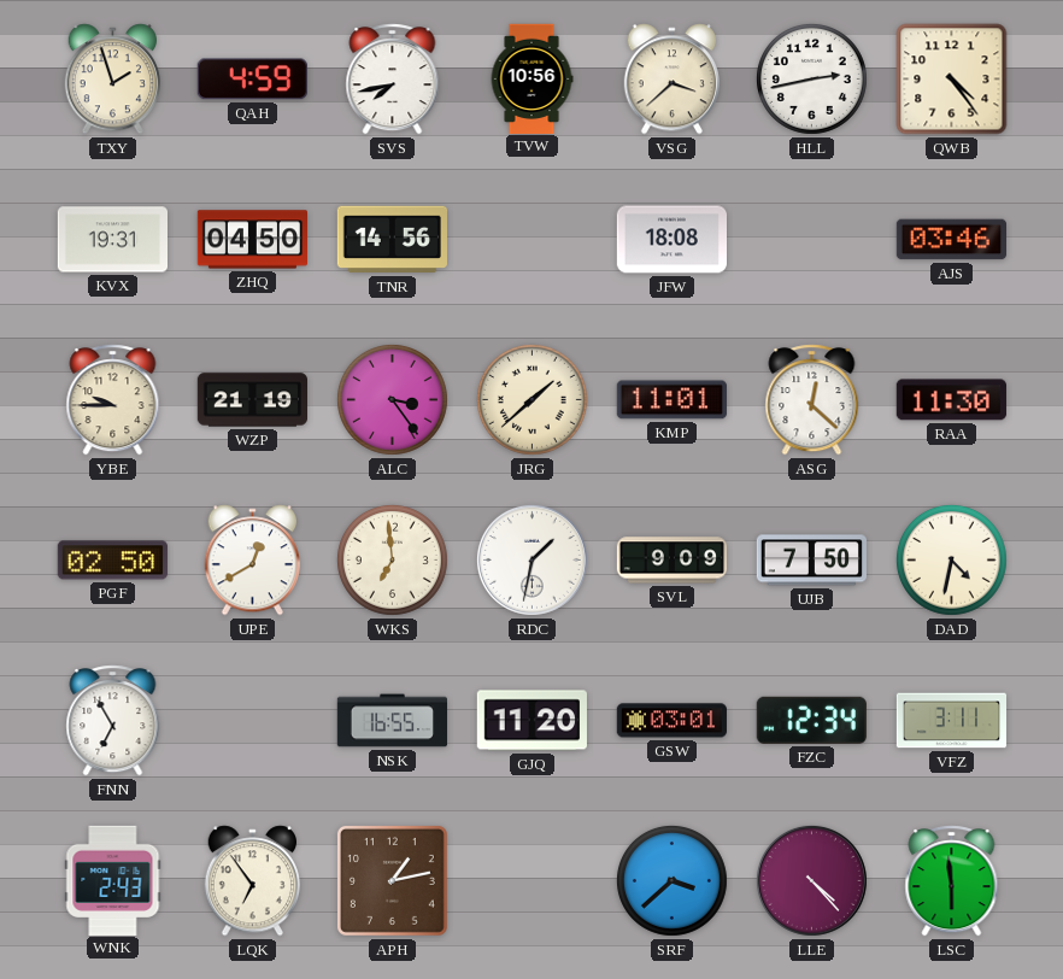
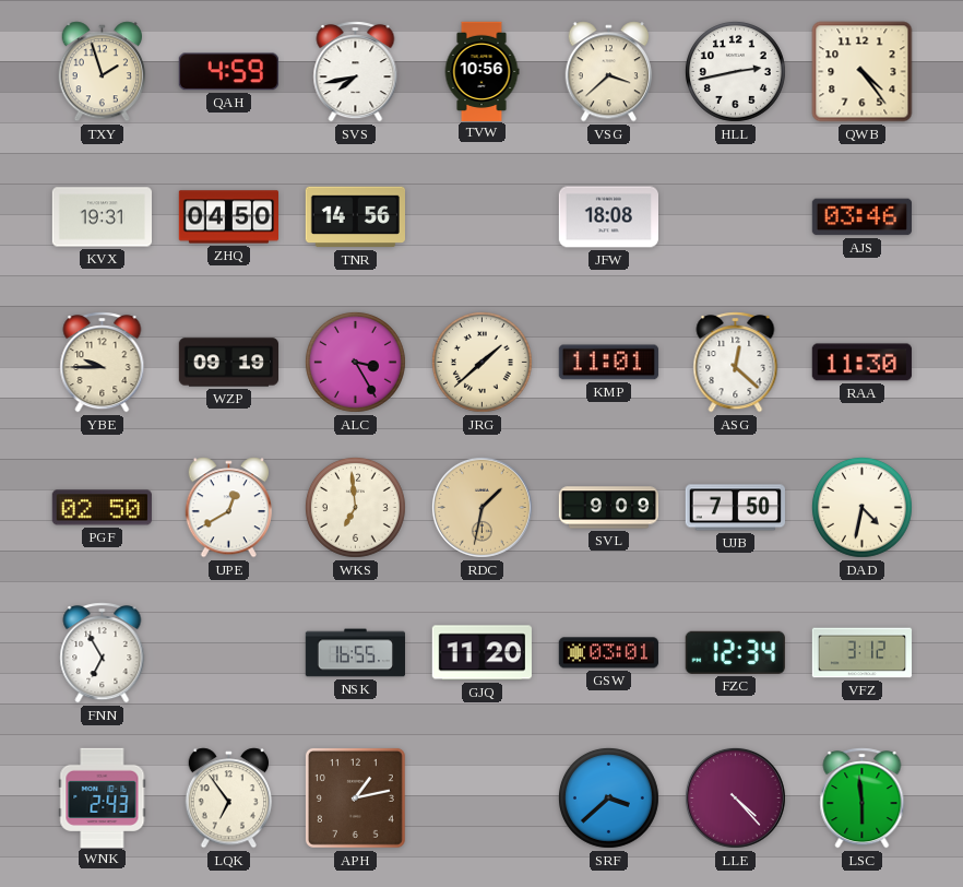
WZP: 21:19 -> 09:19
ALC: 3:24 -> 3:25
RDC dial: white -> champagne
VFZ: 3:11 -> 3:12
